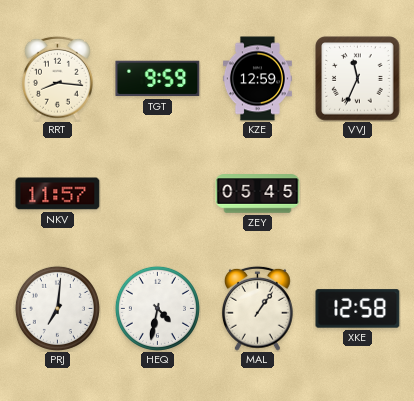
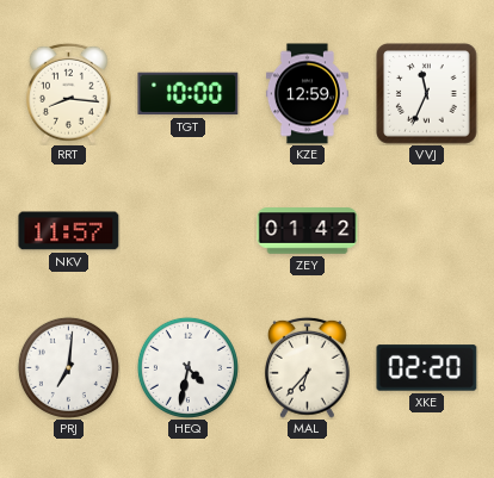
TGT: 9:59 -> 10:00
ZEY: 05:45 -> 01:42
MAL: 1:06 -> 6:37
XKE: 12:58 -> 02:20
